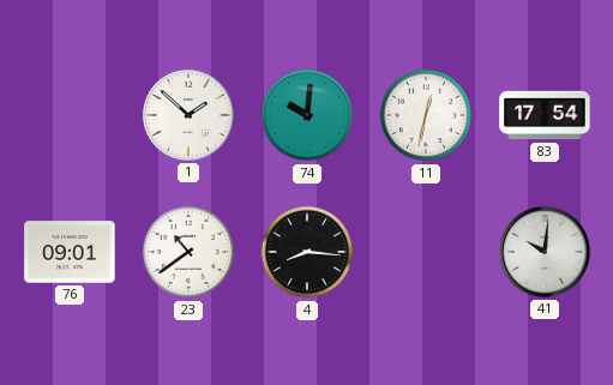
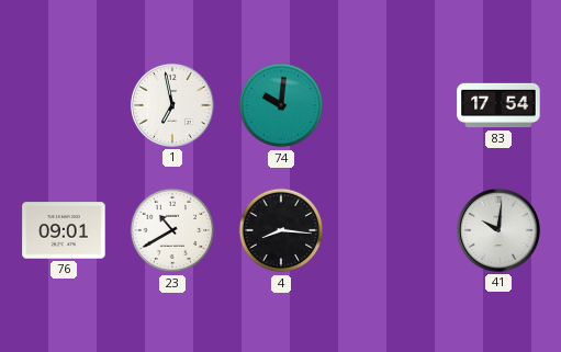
1: 1:52 -> 6:58
11: 12:32 -> none
23: 10:39 -> 10:40
